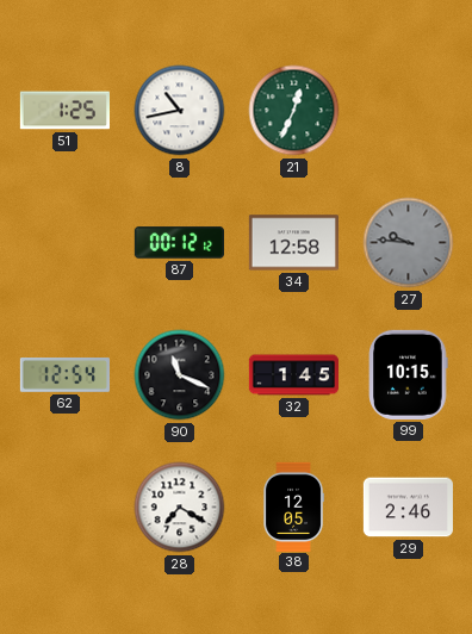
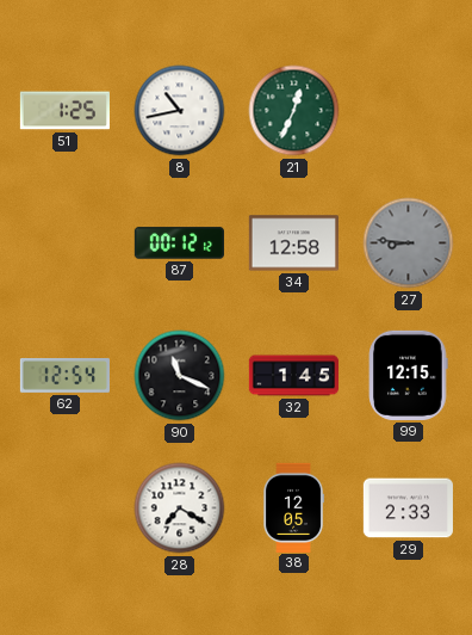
27: 9:46 -> 8:46
99: 10:15 -> 12:15
29: 2:46 -> 2:33
